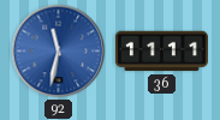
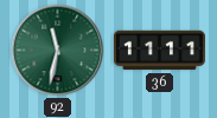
92 dial: blue -> green
